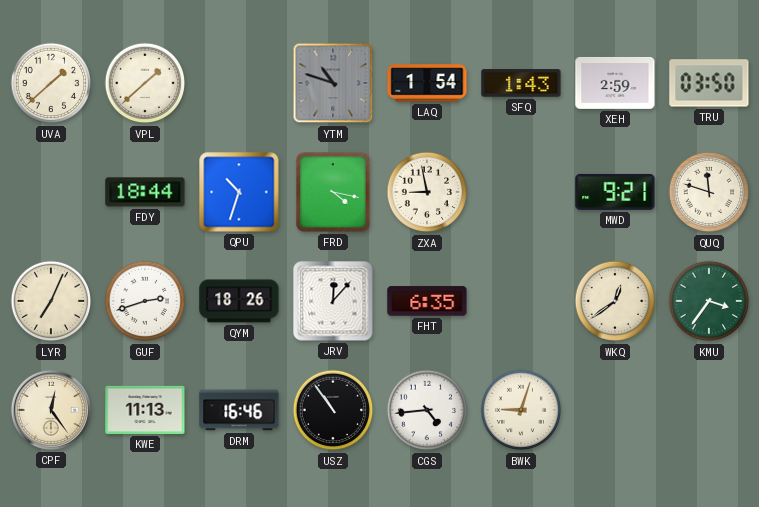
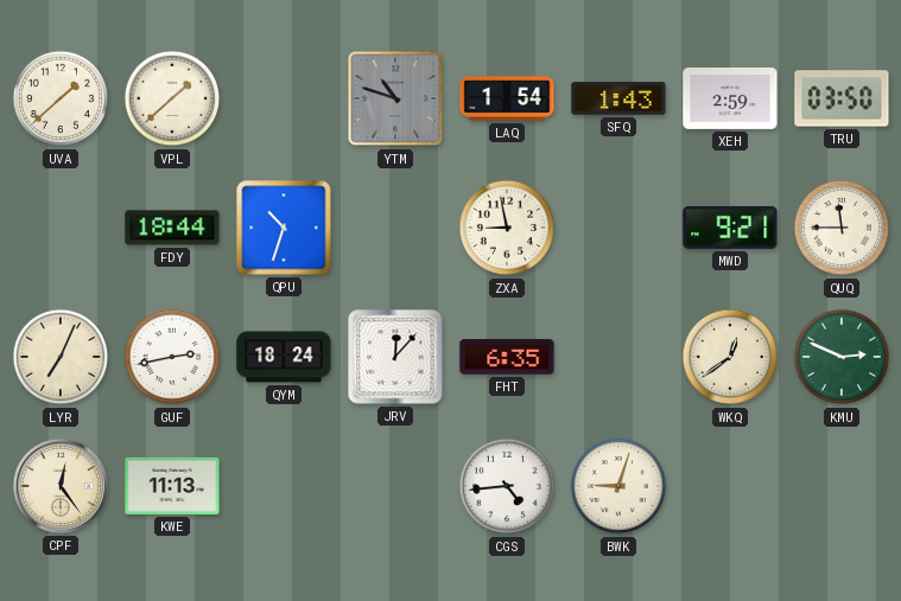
FRD: 4:17 -> none
QUQ: 11:48 -> 11:45
GUF: 2:42 -> 2:43
QYM: 18:26 -> 18:24
KMU: 3:36 -> 2:49
DRM: 16:46 -> none
USZ: 10:54 -> none
